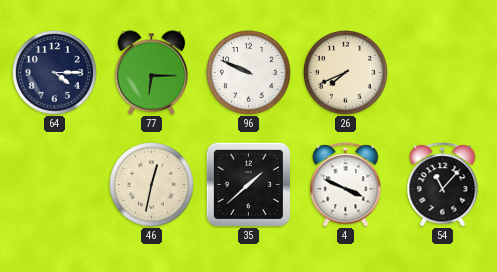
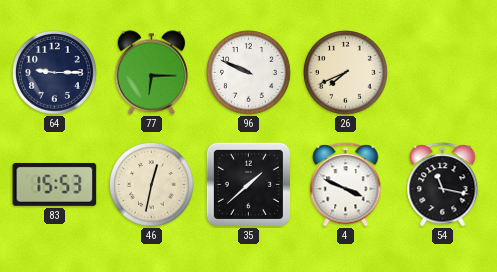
64: 4:15 -> 9:15
83: none -> 15:53
54: 11:07 -> 11:17
